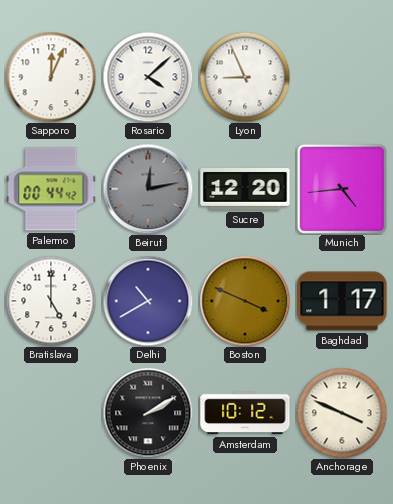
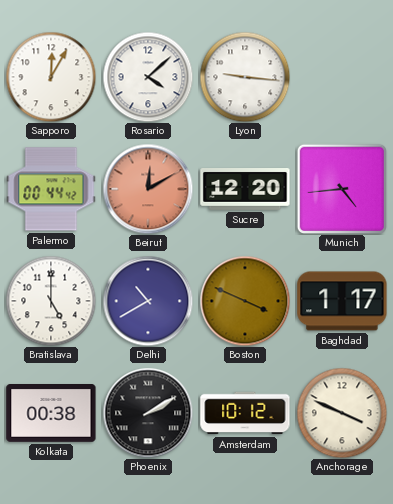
Sapporo: 12:04 -> 12:05
Lyon: 8:56 -> 9:16
Beirut: 12:13 -> 12:10
Beirut dial: grey -> salmon
Kolkata: none -> 00:38
